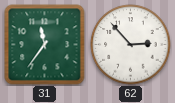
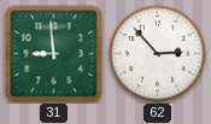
31: 11:36 -> 8:59
